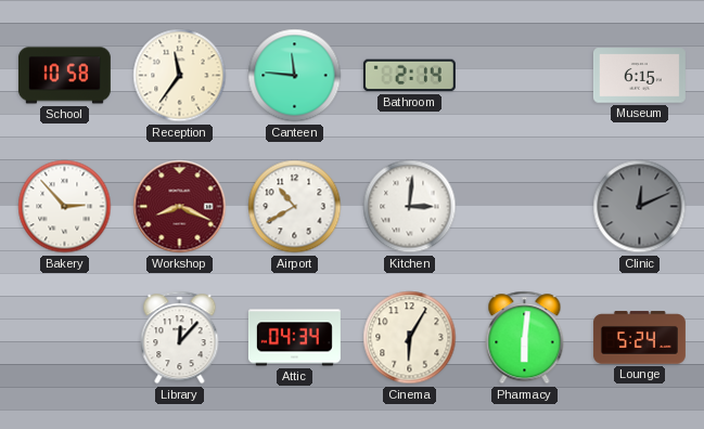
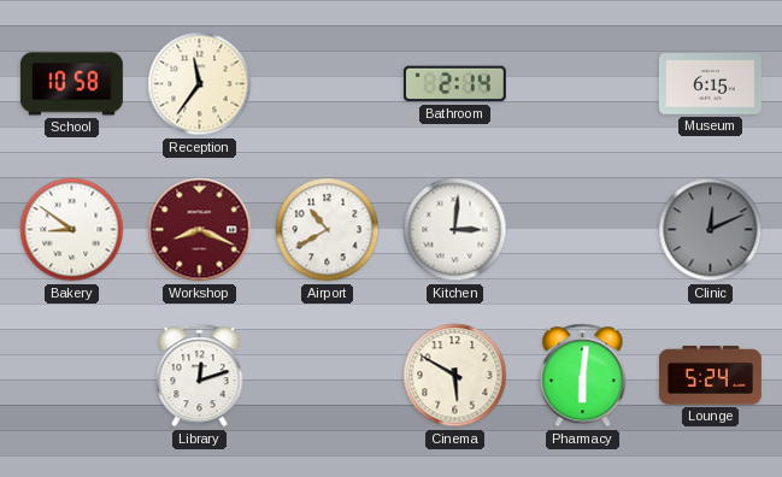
Canteen: 11:46 -> none
Bakery: 2:53 -> 8:51
Library: 12:07 -> 12:12
Attic: 04:34 -> none
Cinema: 6:05 -> 5:50
